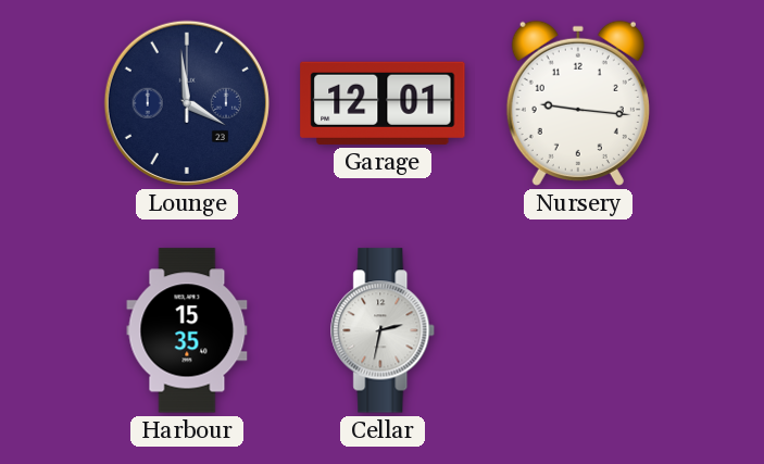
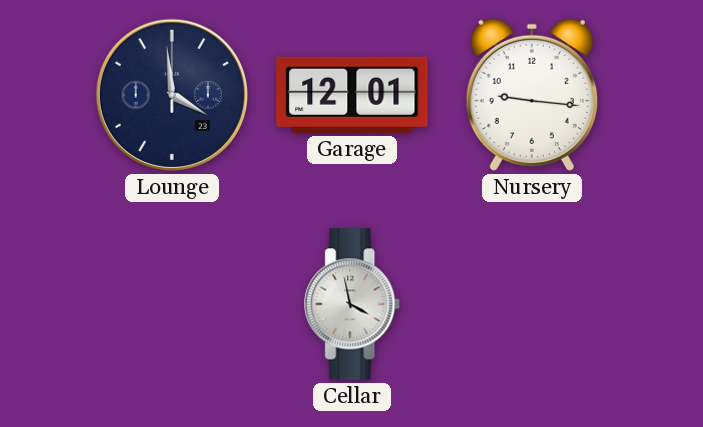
Harbour: 15:35 -> none
Cellar: 2:32 -> 3:58
